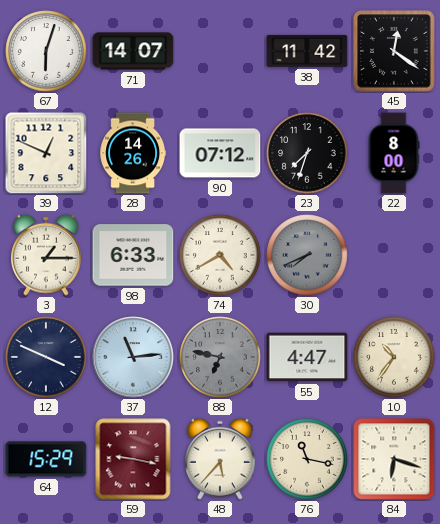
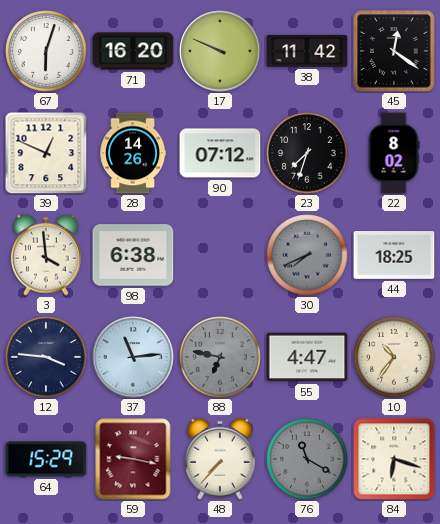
71: 14:07 -> 16:20
17: none -> 9:49
22: 8:00 -> 8:02
3: 1:15 -> 3:59
98: 6:33 -> 6:38
74: 4:40 -> none
44: none -> 18:25
12: 3:49 -> 3:46
48: 5:37 -> 7:37
76: 11:17 -> 11:20
76 dial: cream -> grey
